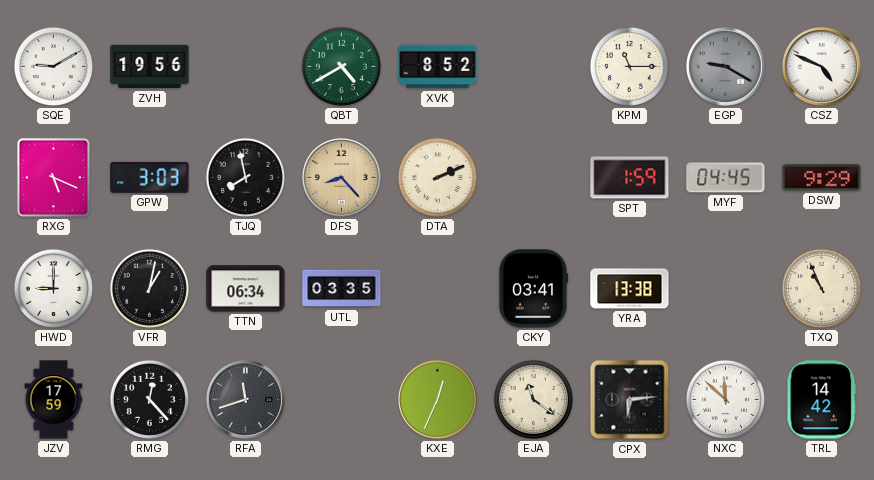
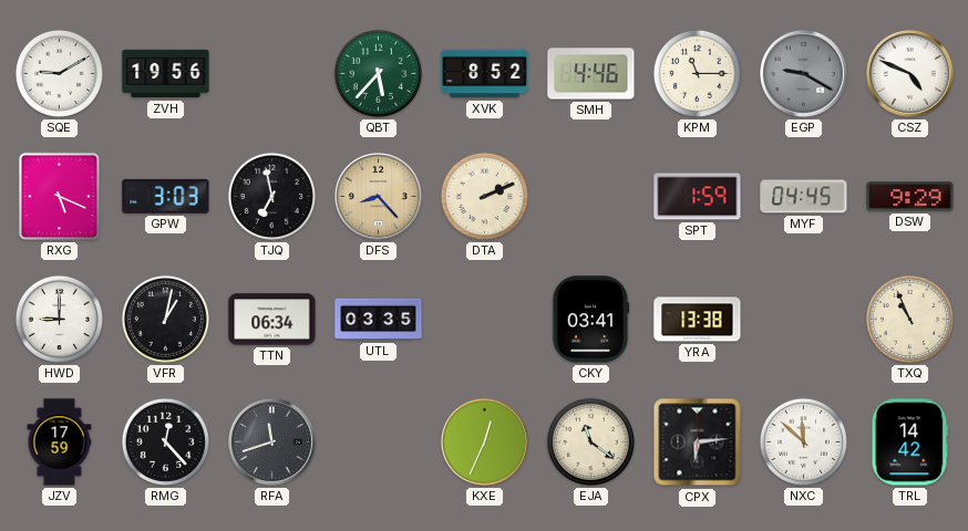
QBT: 4:40 -> 5:37
SMH: none -> 4:46
TJQ: 7:58 -> 6:58
